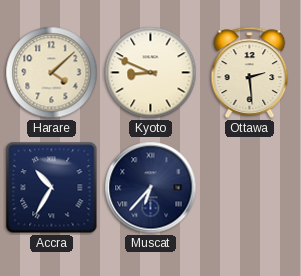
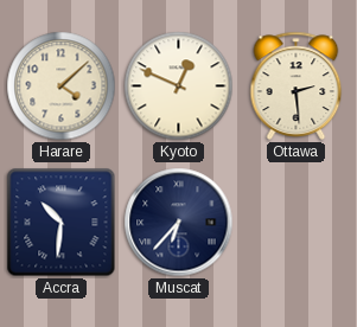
Kyoto: 8:49 -> 12:49
Accra: 10:35 -> 10:31
